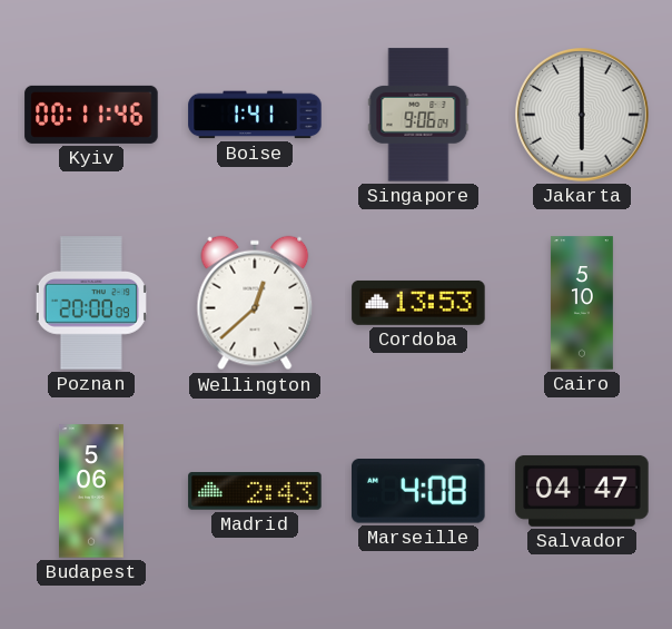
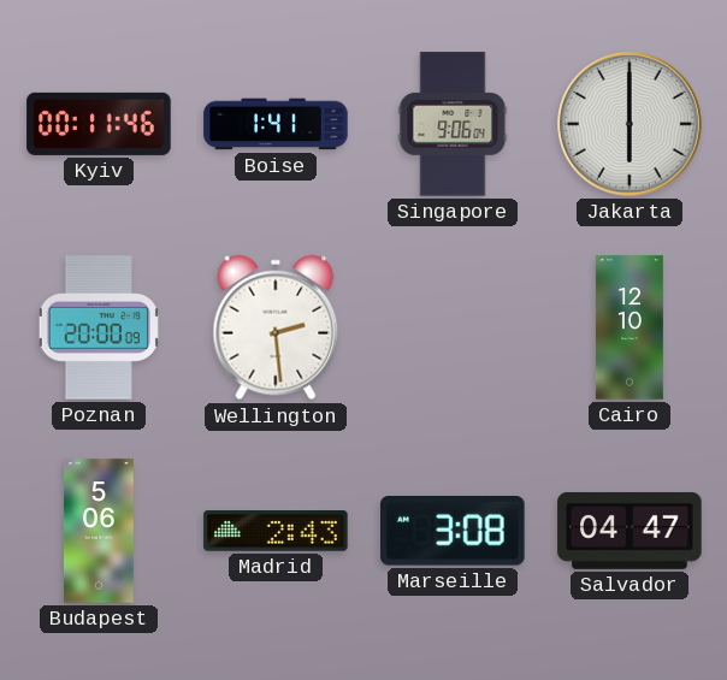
Wellington: 12:38 -> 2:29
Cordoba: 13:53 -> none
Cairo: 5:10 -> 12:10
Marseille: 4:08 -> 3:08
